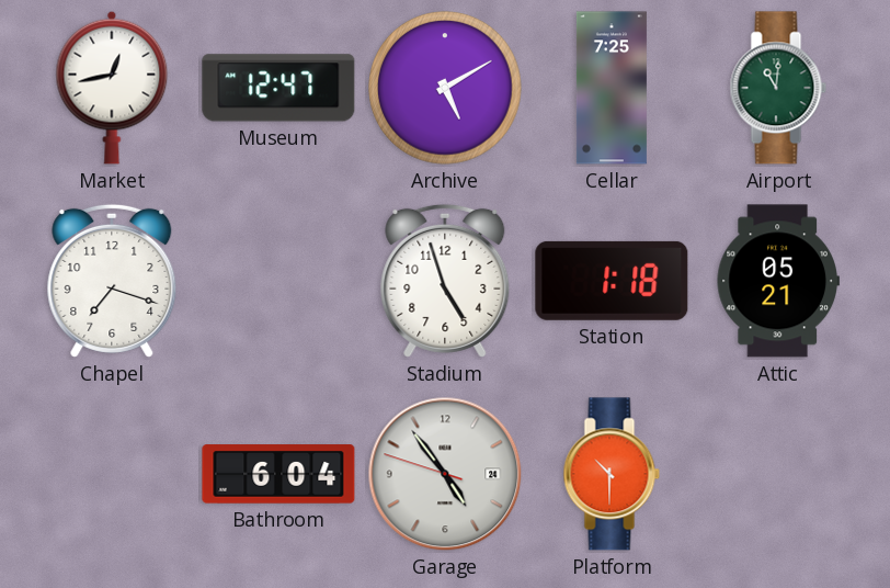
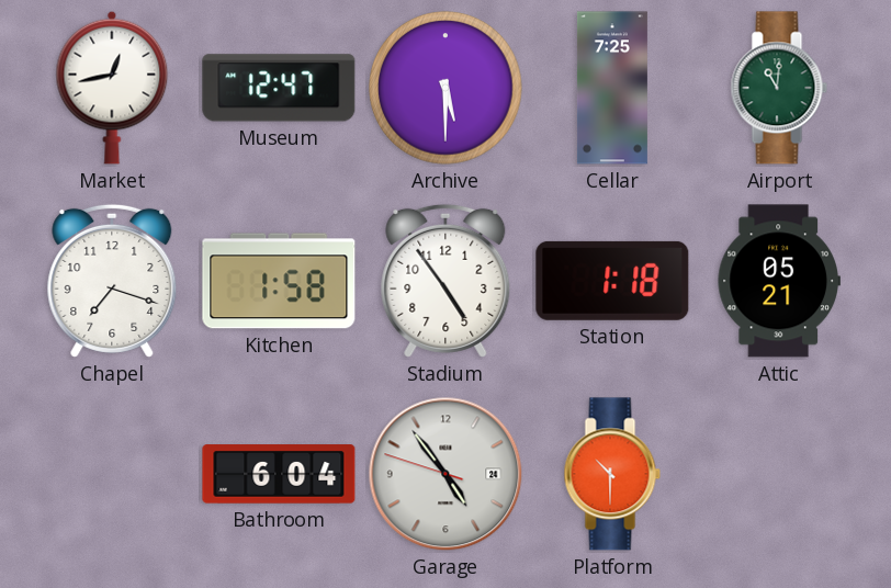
Archive: 5:10 -> 5:30
Kitchen: none -> 1:58
Stadium: 4:57 -> 4:54
